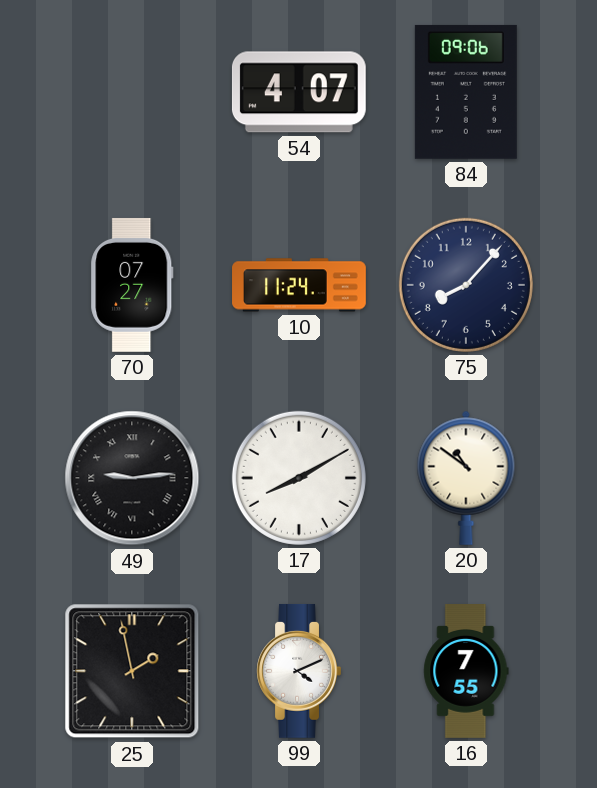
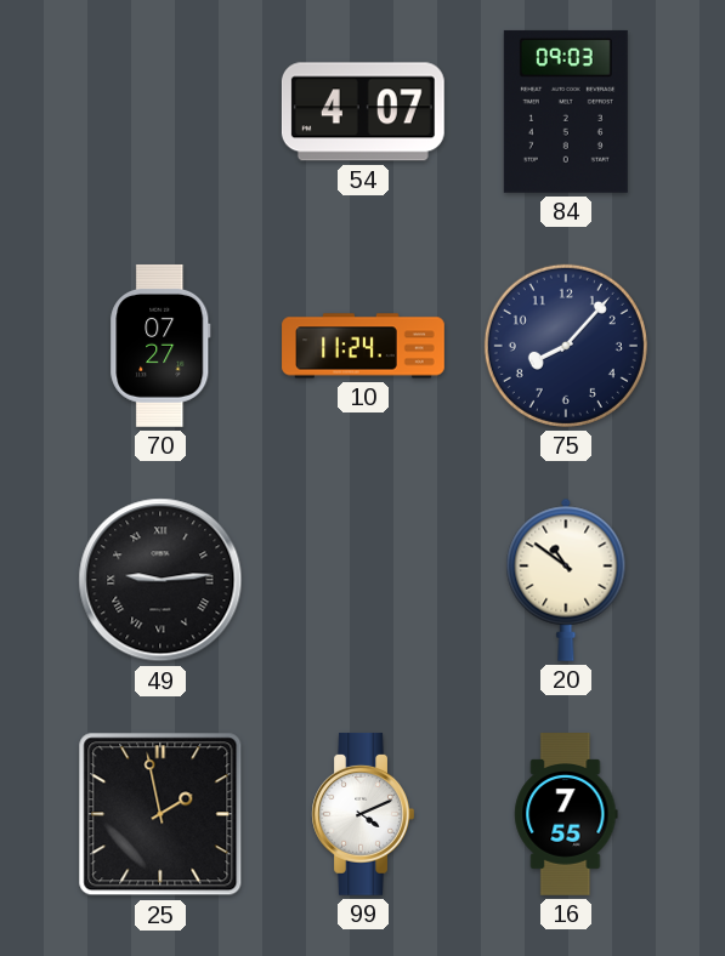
84: 09:06 -> 09:03
17: 8:10 -> none
